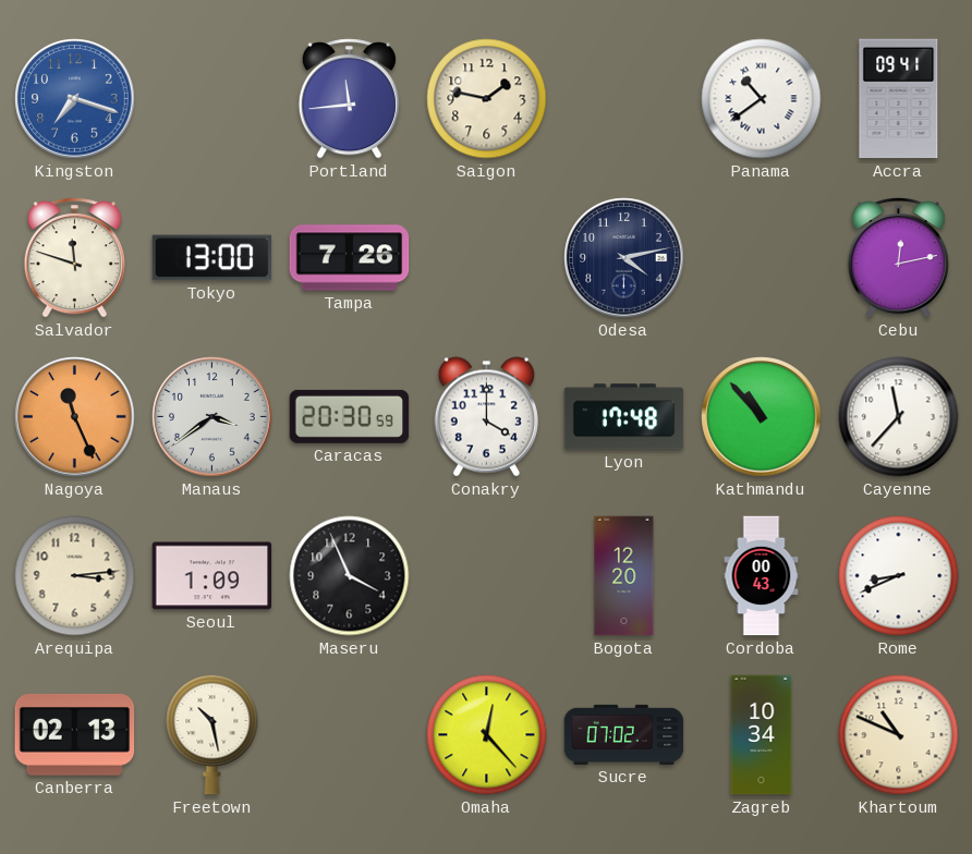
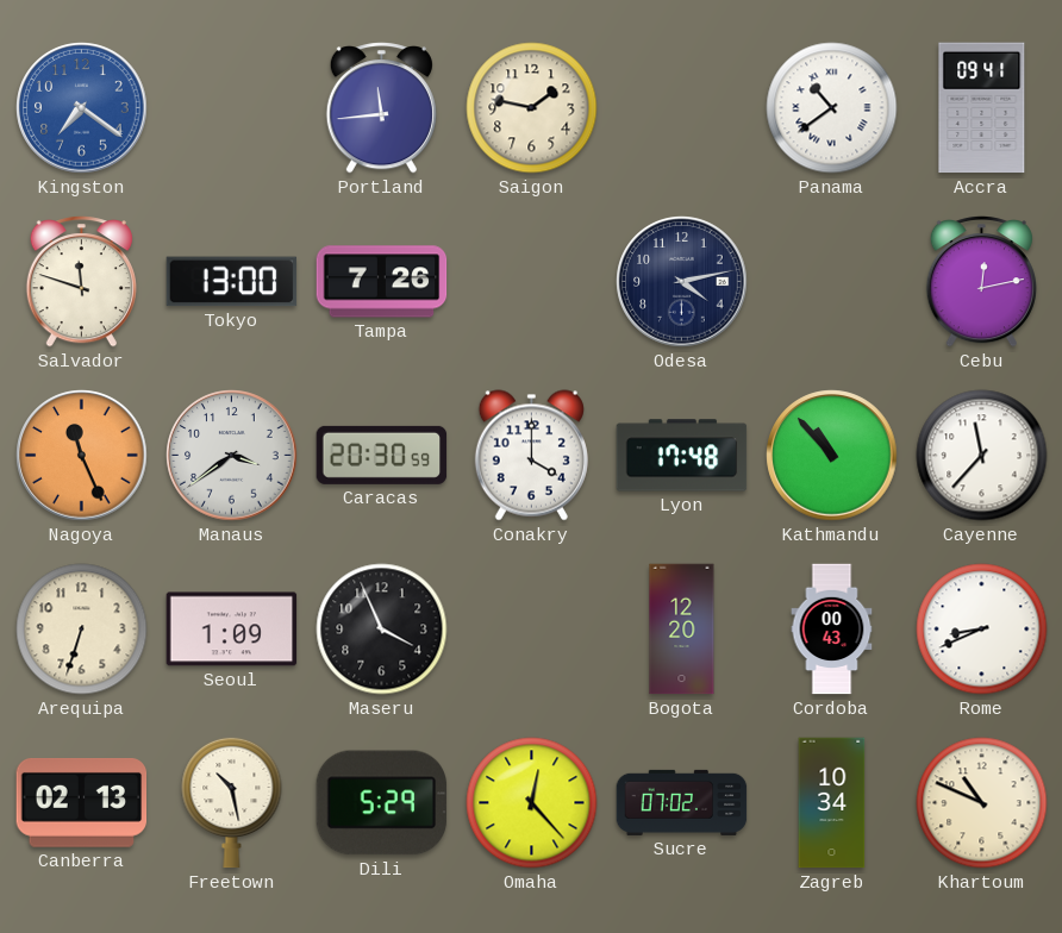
Kingston: 7:18 -> 7:21
Arequipa: 3:14 -> 6:33
Dili: none -> 5:29
